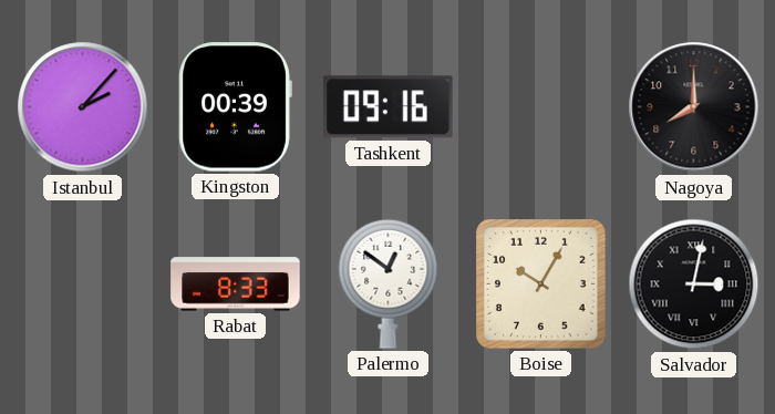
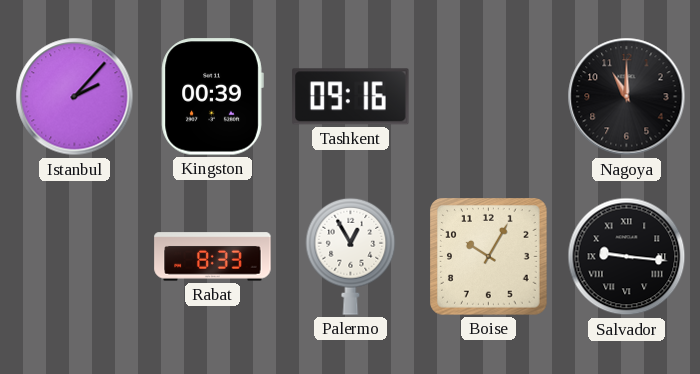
Nagoya: 8:00 -> 11:00
Palermo: 12:51 -> 12:55
Salvador: 3:02 -> 9:16
